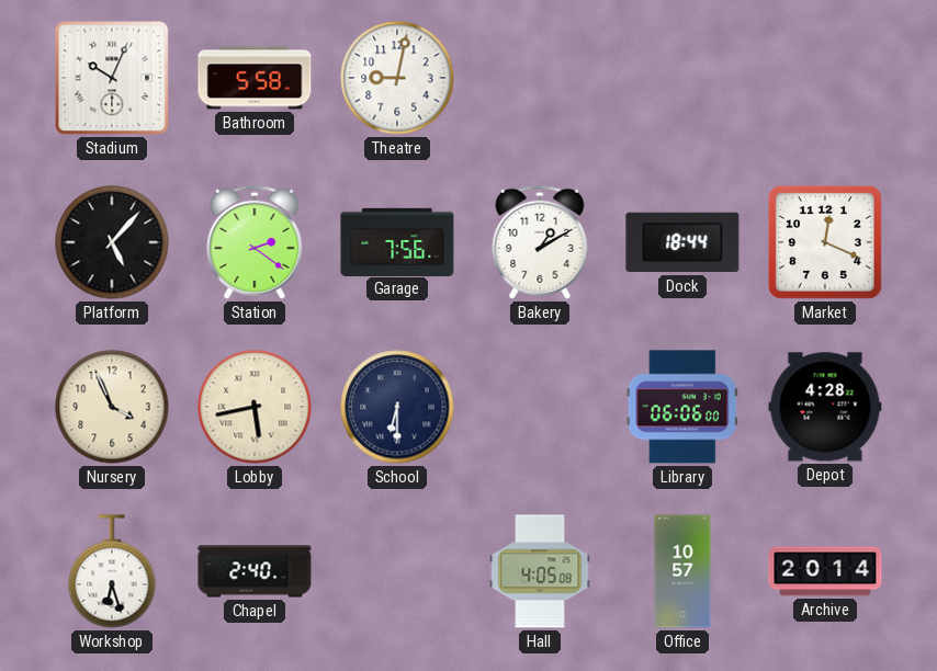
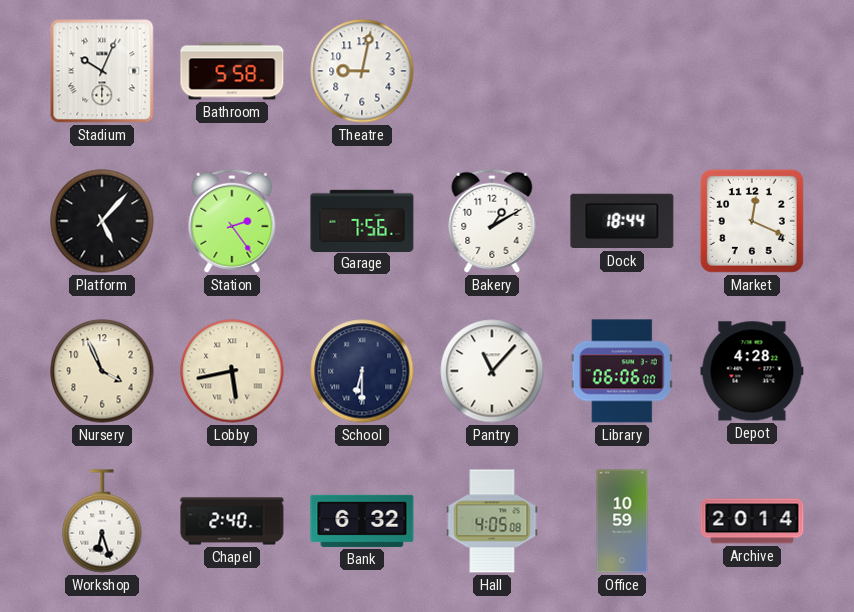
Station: 2:21 -> 2:24
Pantry: none -> 11:07
Bank: none -> 6:32
Office: 10:57 -> 10:59
